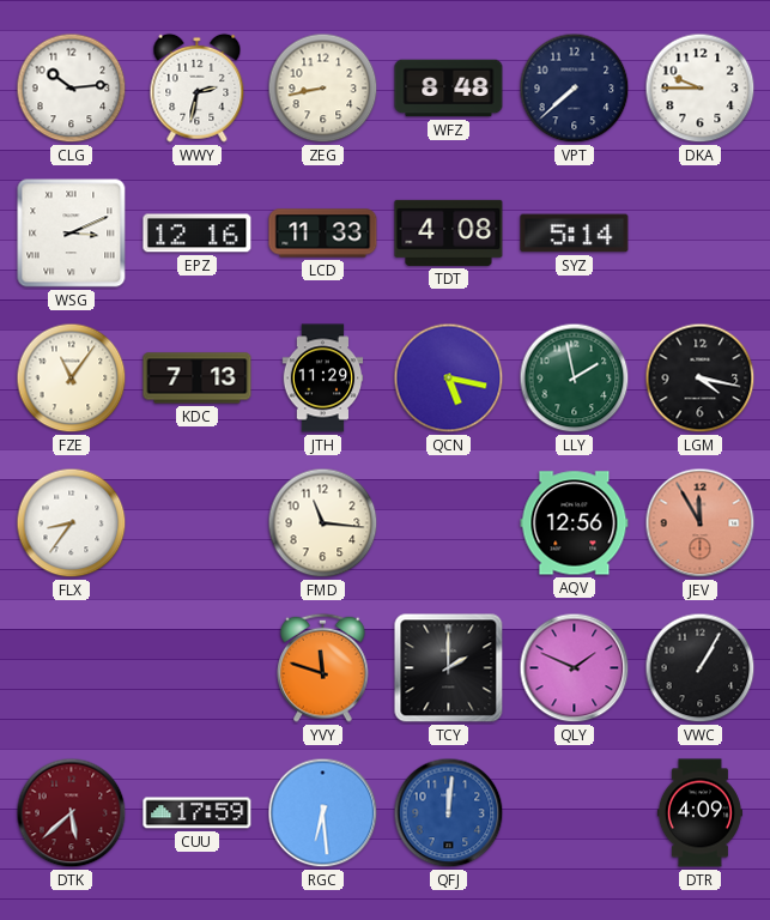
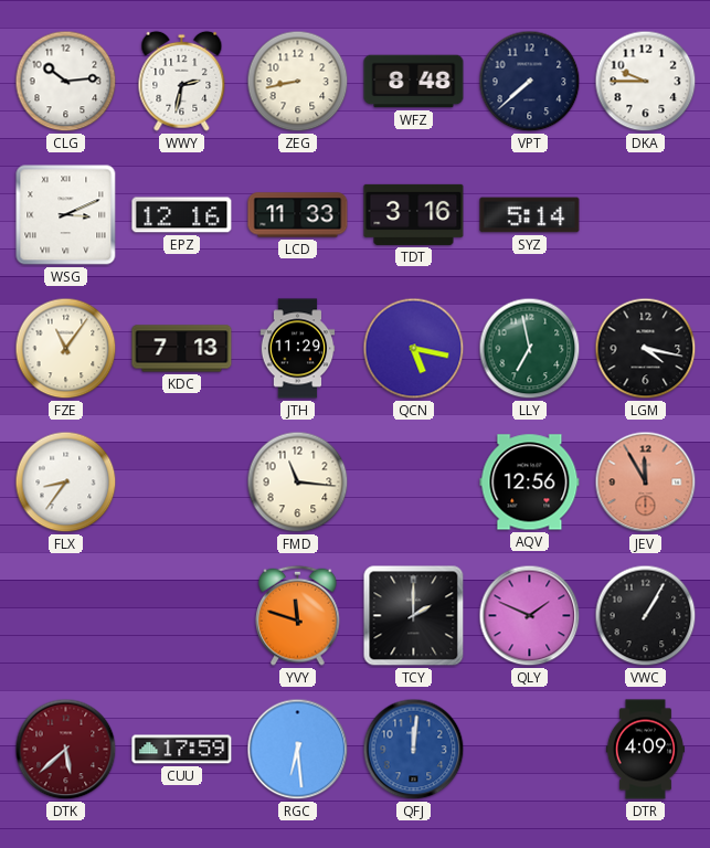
TDT: 4:08 -> 3:16
LLY: 1:58 -> 6:58
